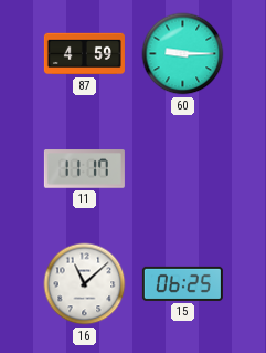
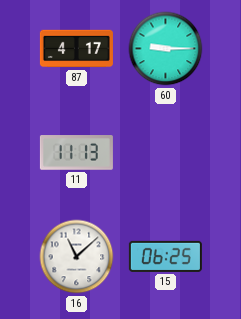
87: 4:59 -> 4:17
11: 11:17 -> 11:13
